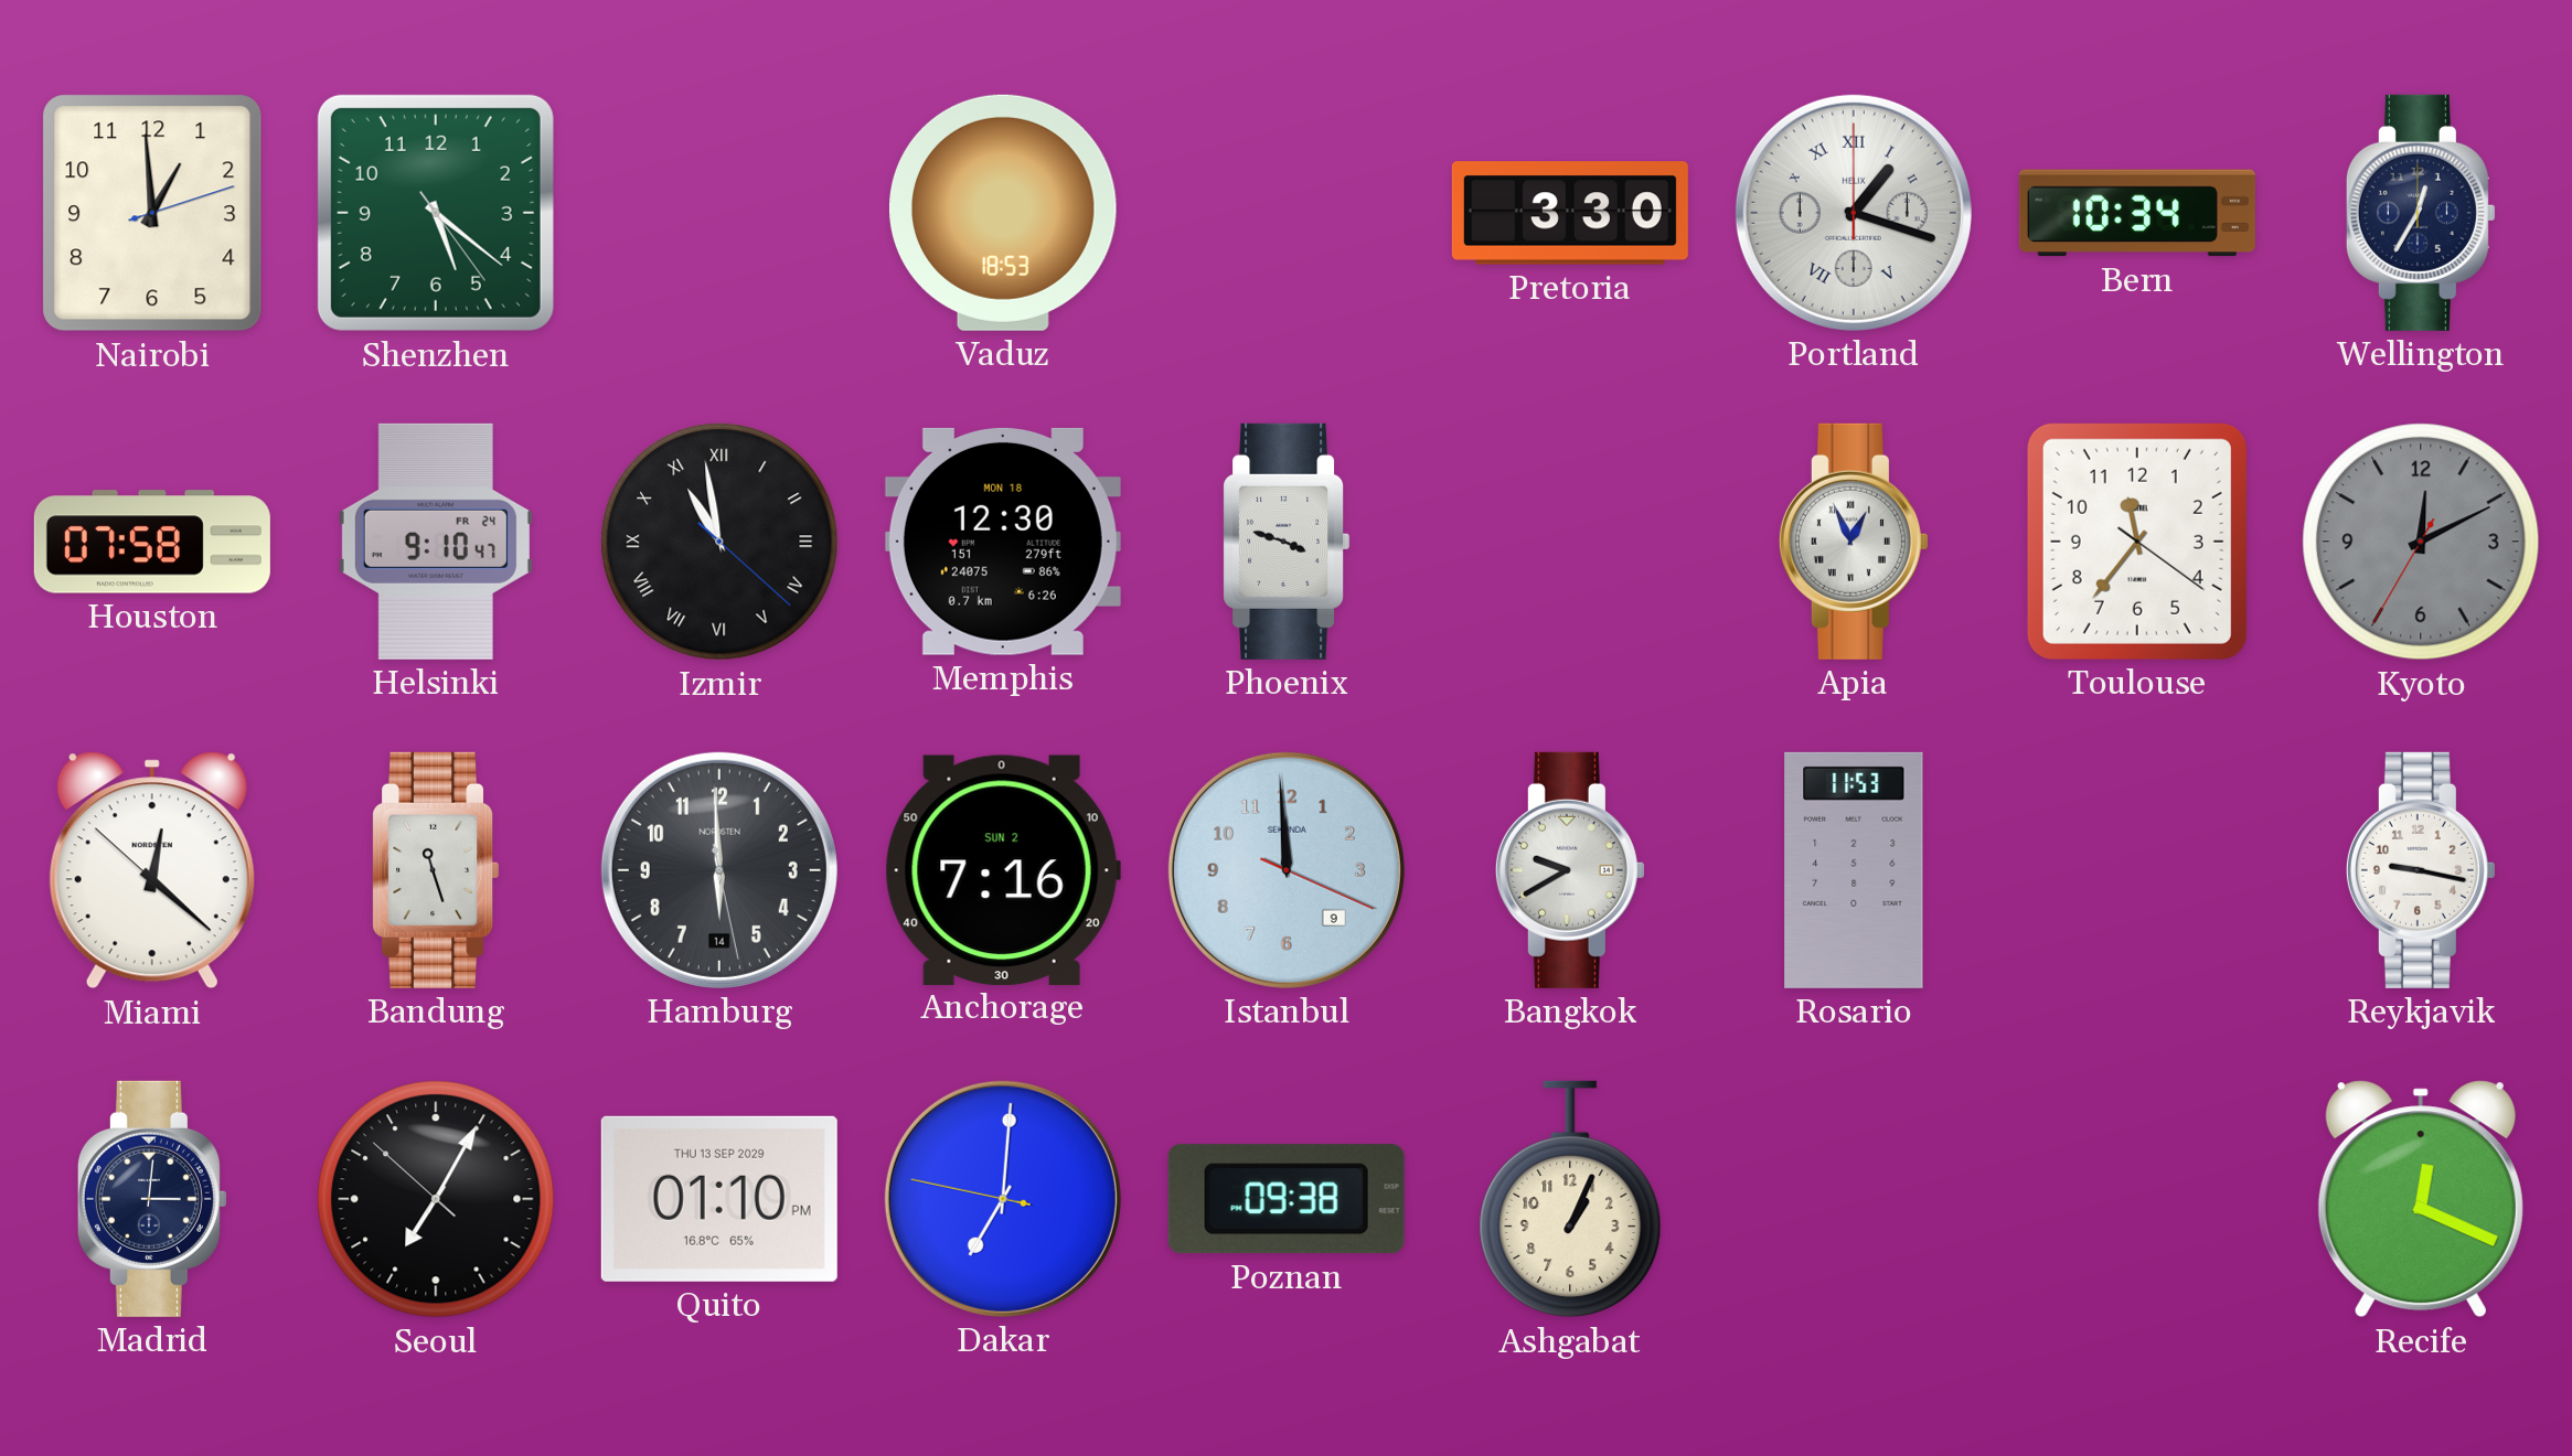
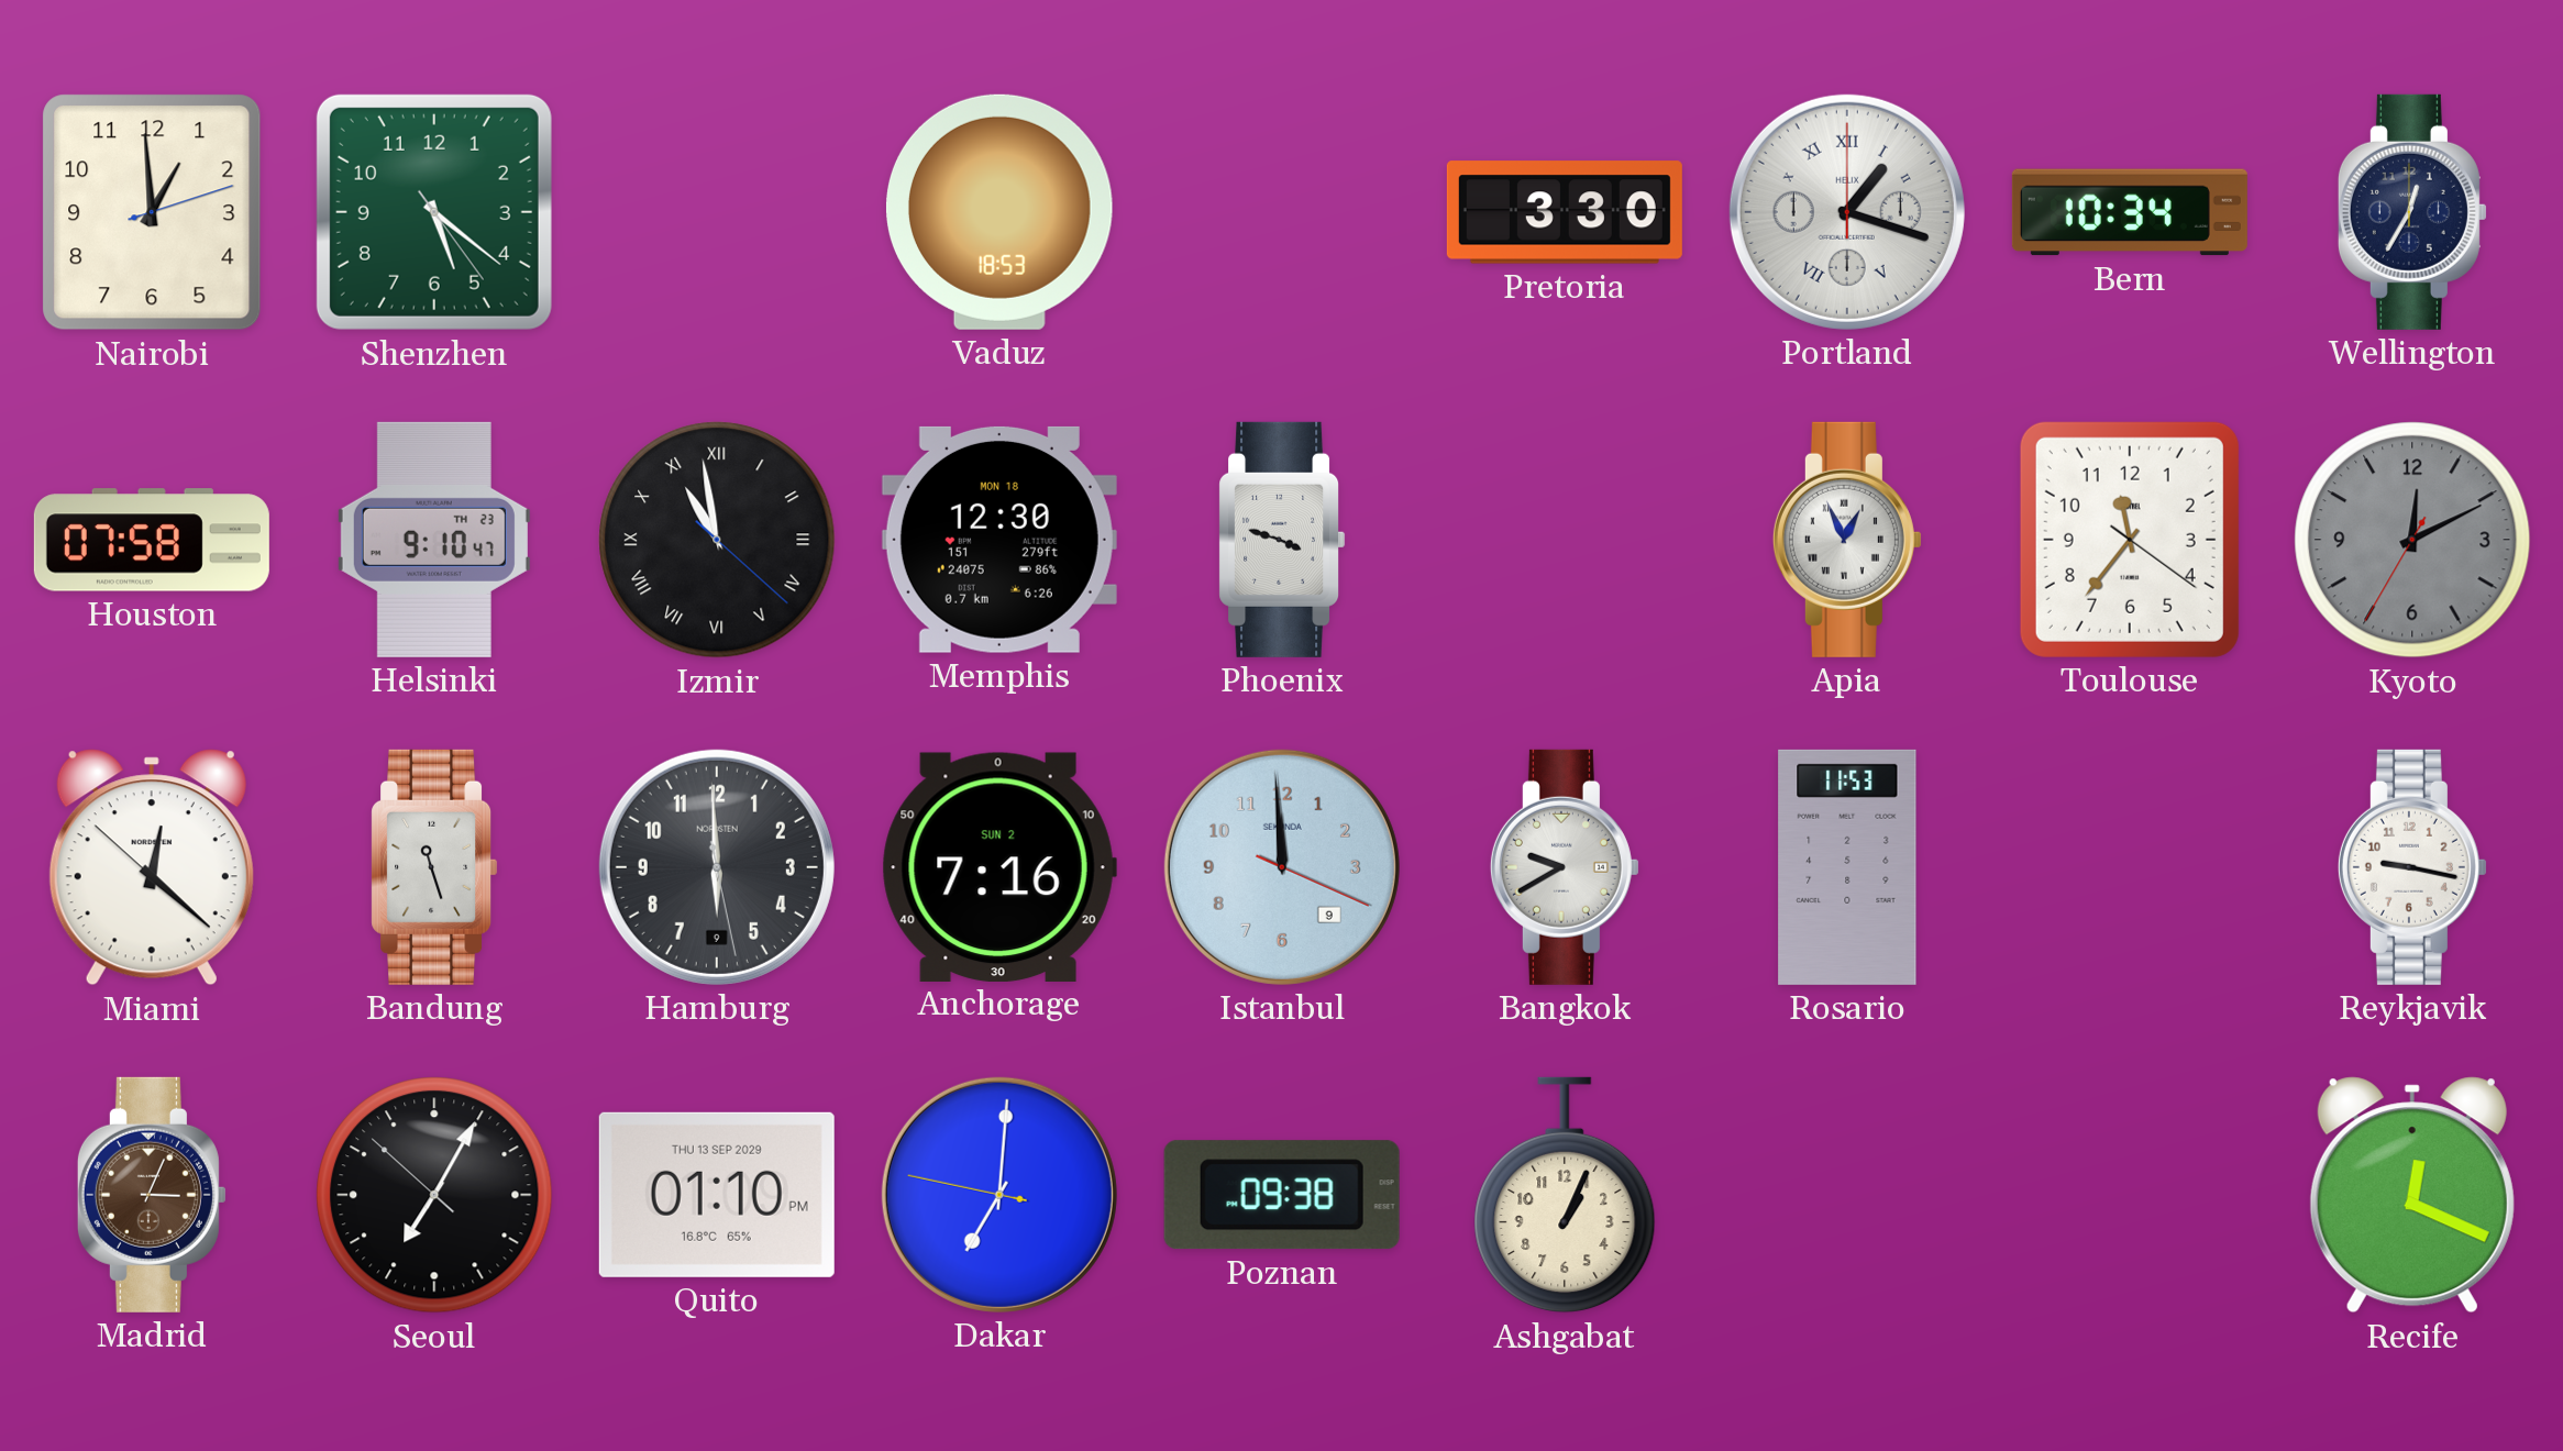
Helsinki date: FR 24 -> TH 23
Hamburg date: 14 -> 9
Madrid: 3:01 -> 3:04
Madrid dial: navy -> brown
